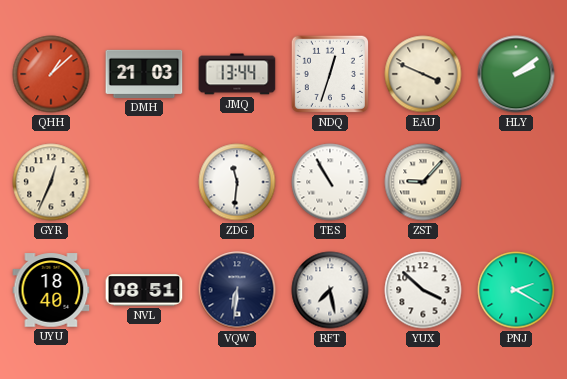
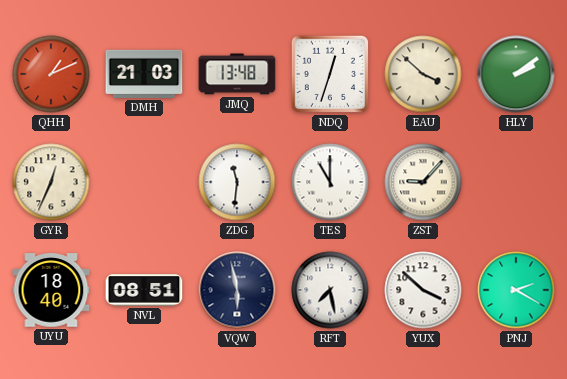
QHH: 1:08 -> 1:11
JMQ: 13:44 -> 13:48
EAU: 3:49 -> 3:52
TES: 10:55 -> 11:00
VQW: 6:31 -> 5:58
